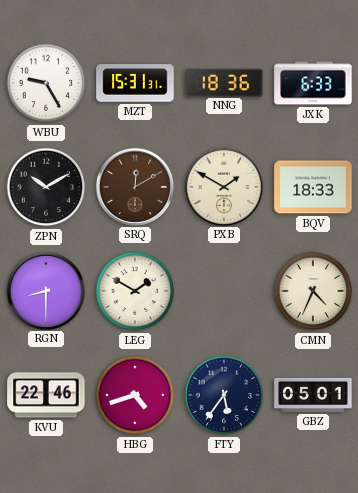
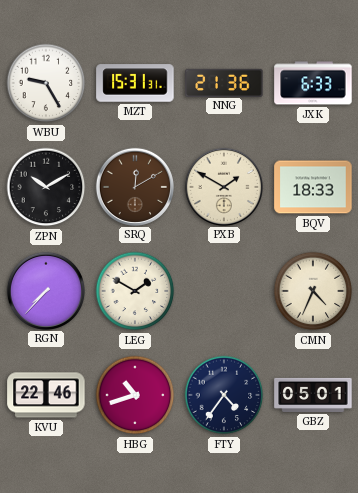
NNG: 18:36 -> 21:36
RGN: 8:30 -> 7:37
HBG: 4:42 -> 10:42
FTY: 5:36 -> 4:36
